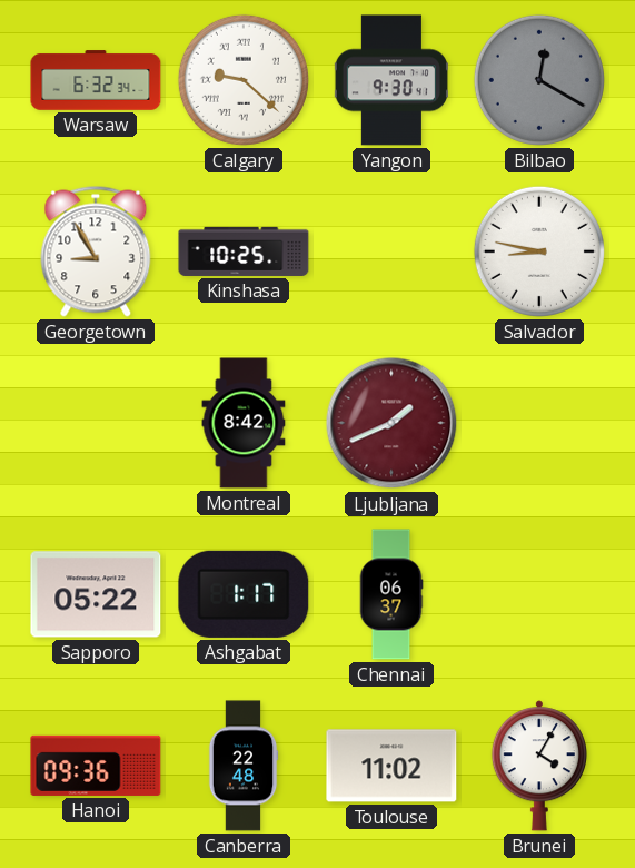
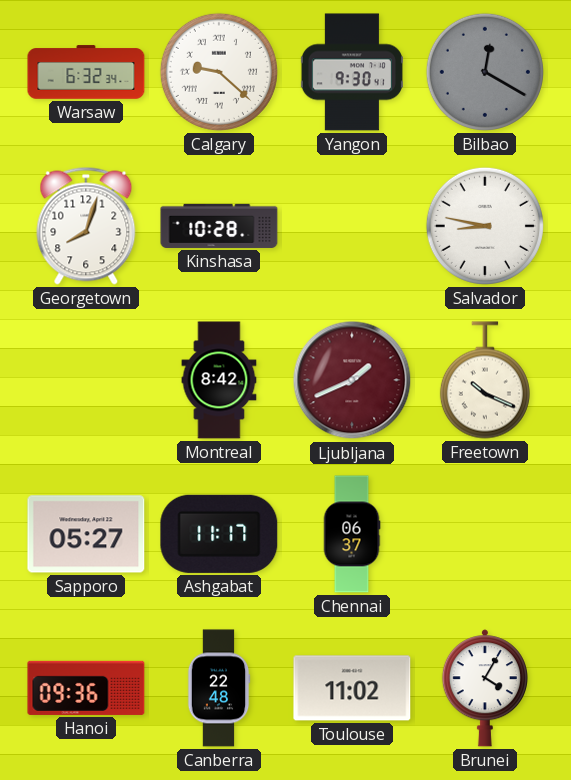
Georgetown: 8:55 -> 8:03
Kinshasa: 10:25 -> 10:28
Freetown: none -> 10:19
Sapporo: 05:22 -> 05:27
Ashgabat: 1:17 -> 11:17
